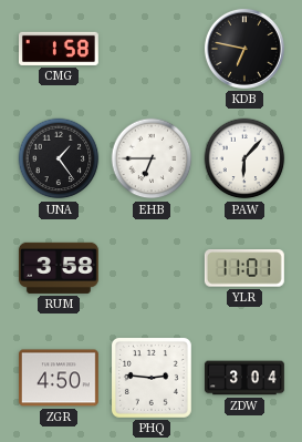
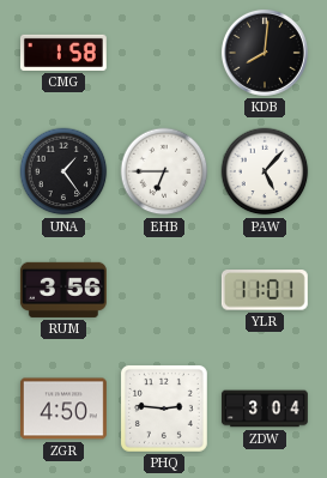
KDB: 6:47 -> 8:01
PAW: 6:07 -> 5:07
RUM: 3:58 -> 3:56
